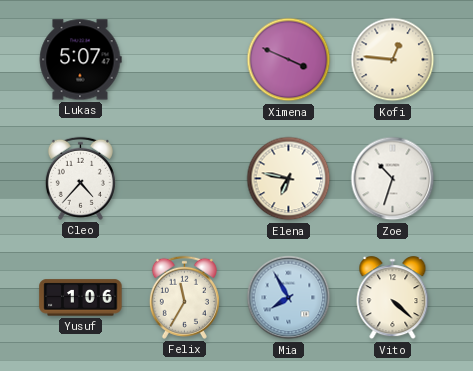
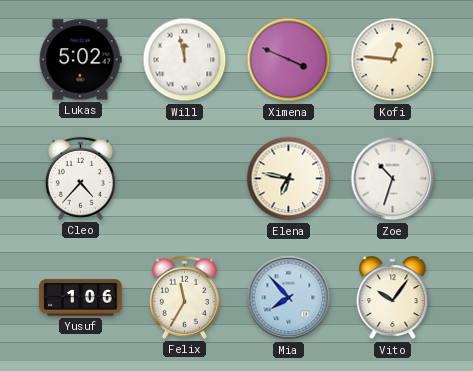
Lukas: 5:07 -> 5:02
Will: none -> 11:58
Mia: 7:55 -> 7:53
Vito: 4:22 -> 10:06
